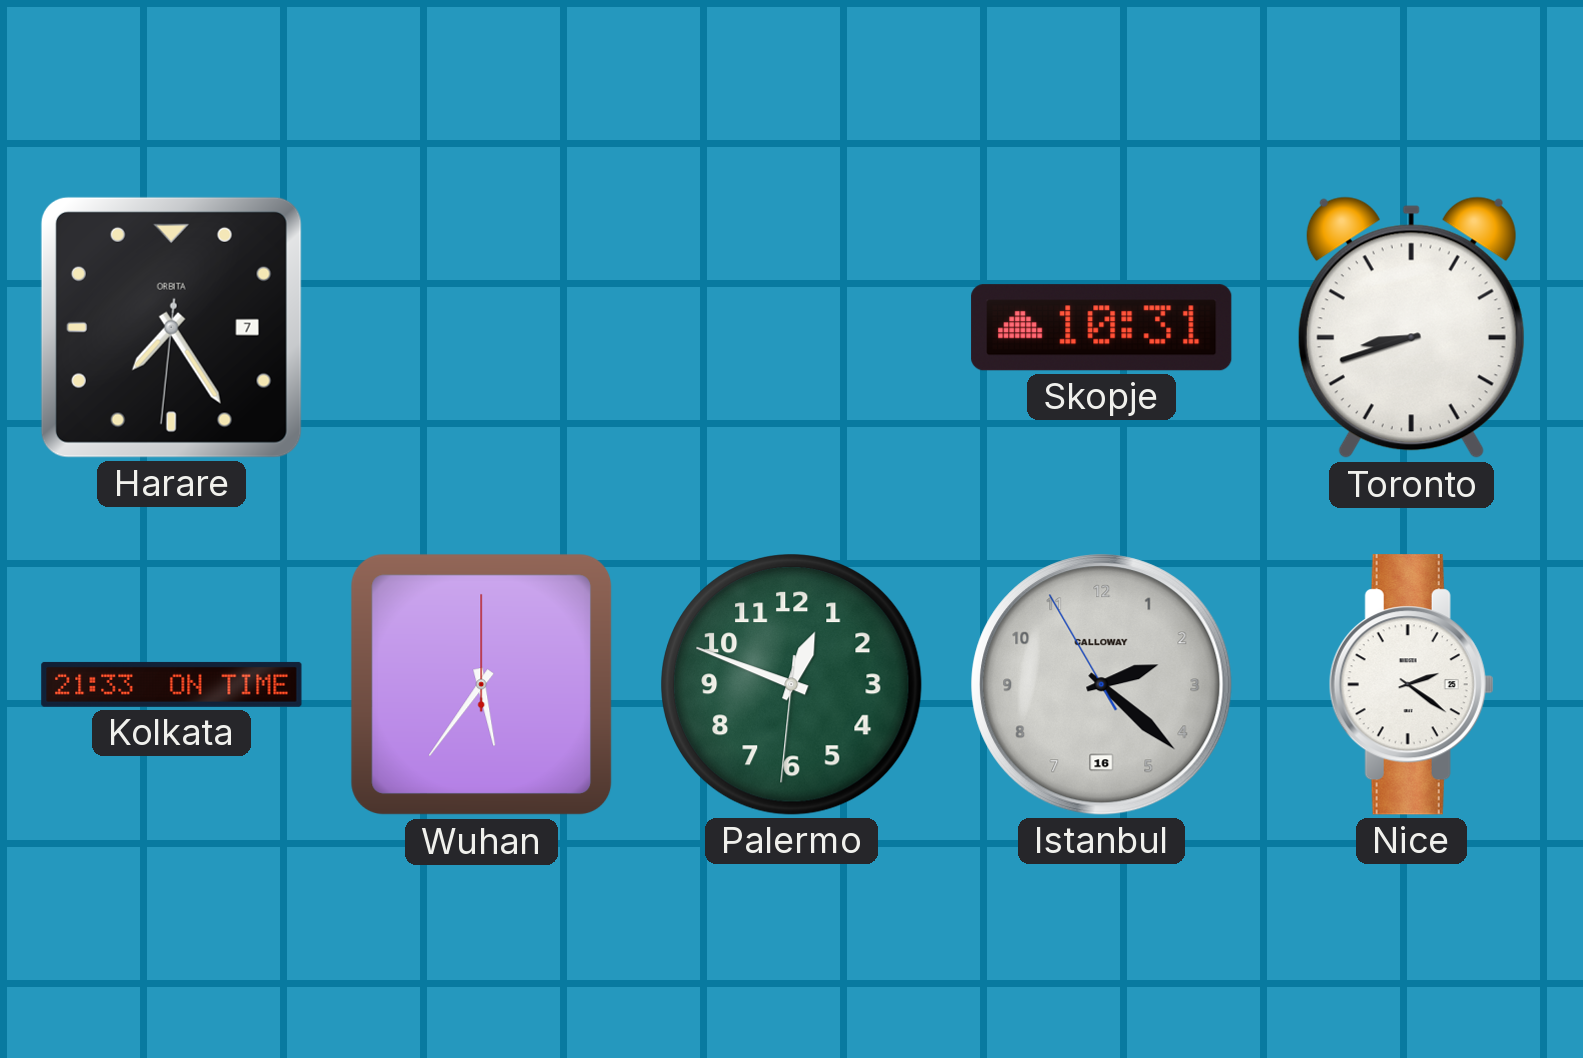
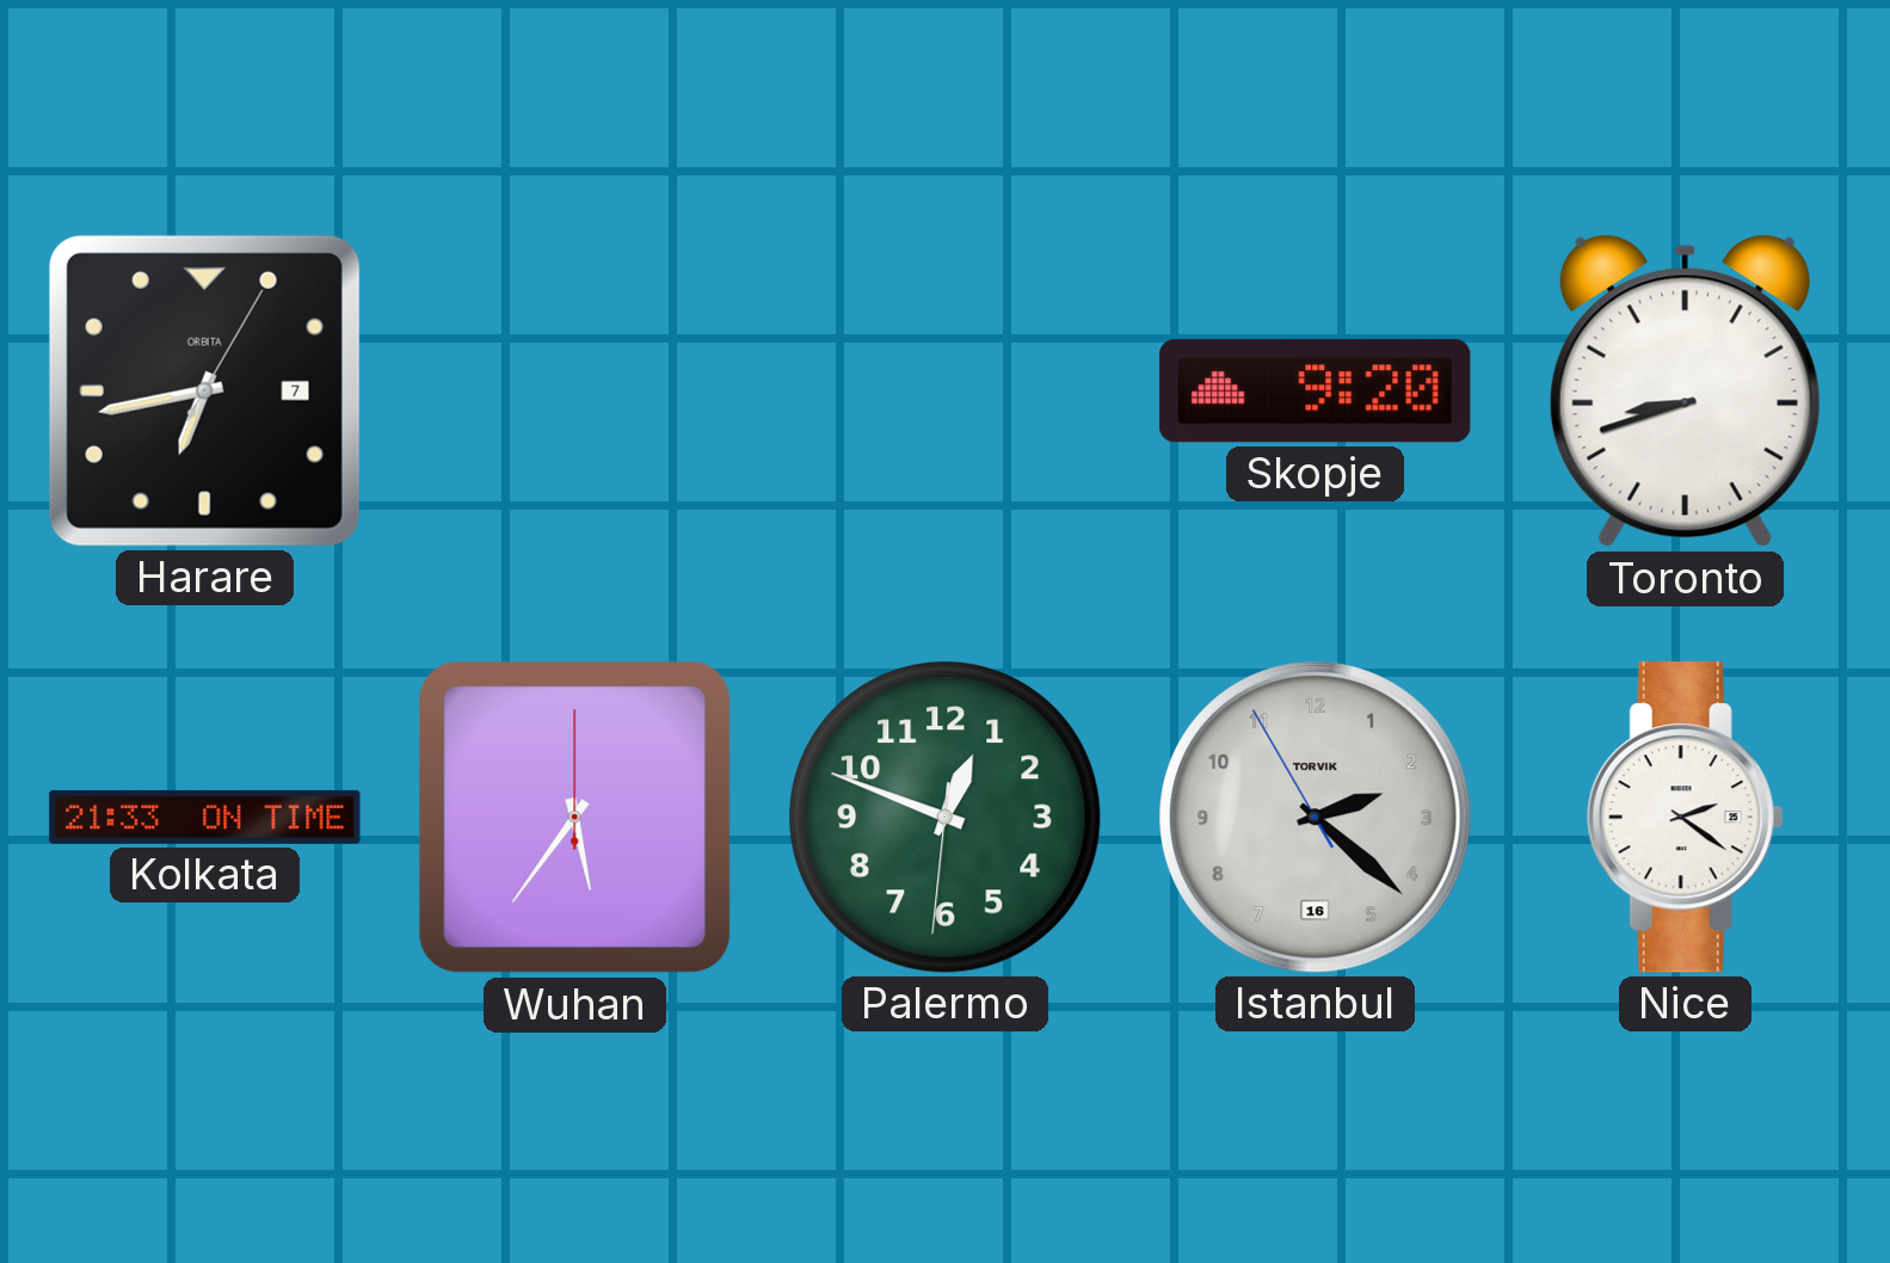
Harare: 7:24 -> 6:43
Skopje: 10:31 -> 9:20
Istanbul brand: CALLOWAY -> TORVIK
